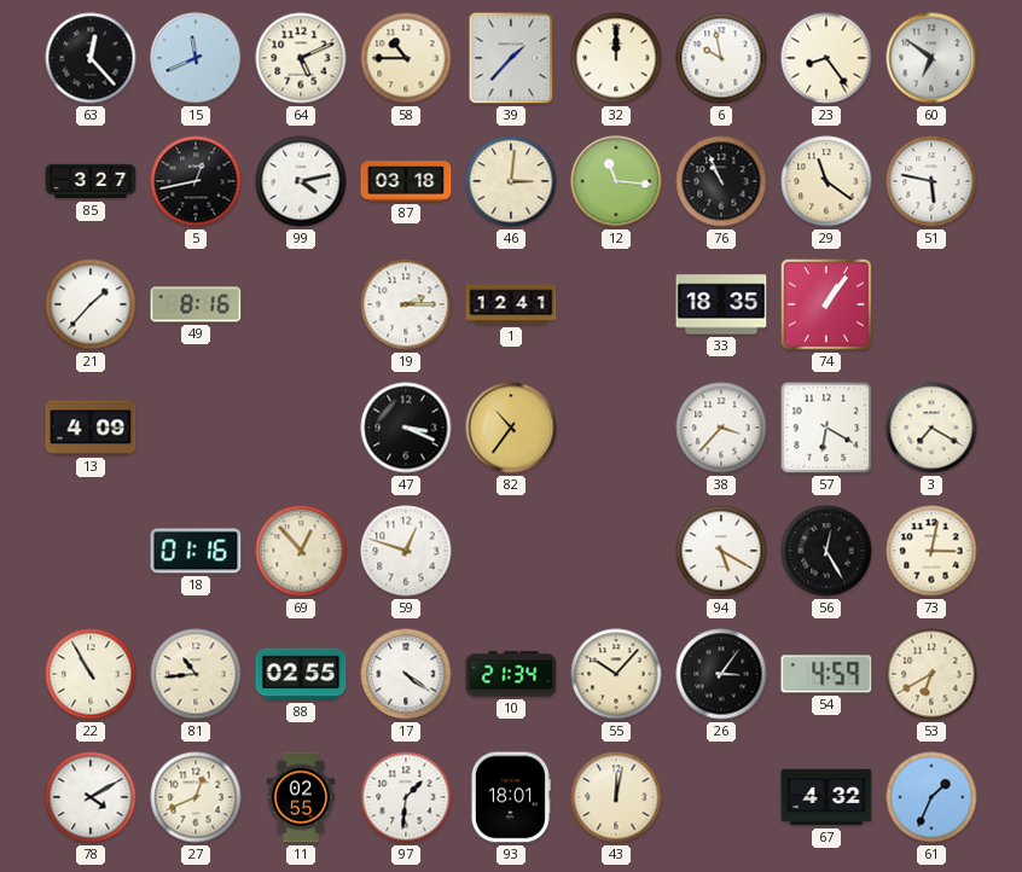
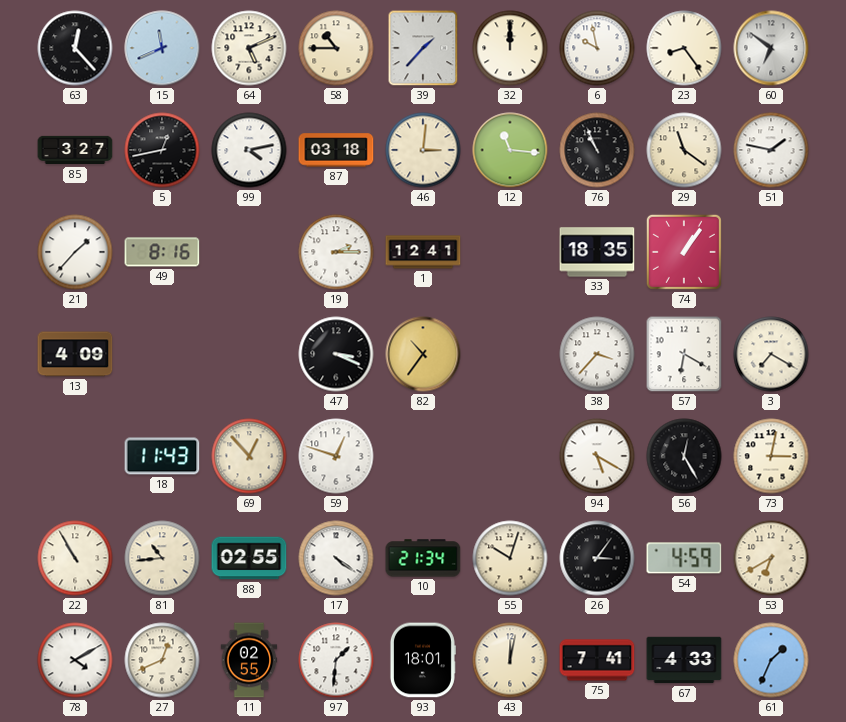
51: 5:47 -> 1:47
18: 01:16 -> 11:43
55: 10:07 -> 10:03
75: none -> 7:41
67: 4:32 -> 4:33
